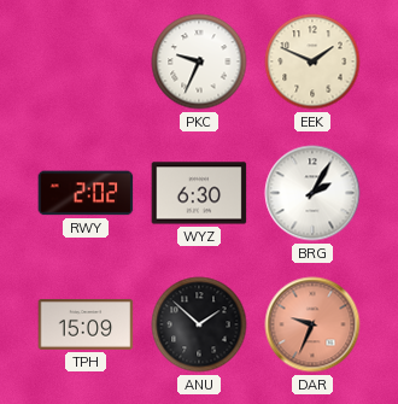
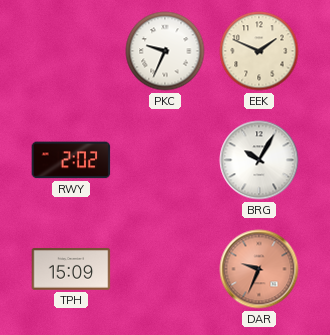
WYZ: 6:30 -> none
BRG: 2:05 -> 10:05
ANU: 1:52 -> none
